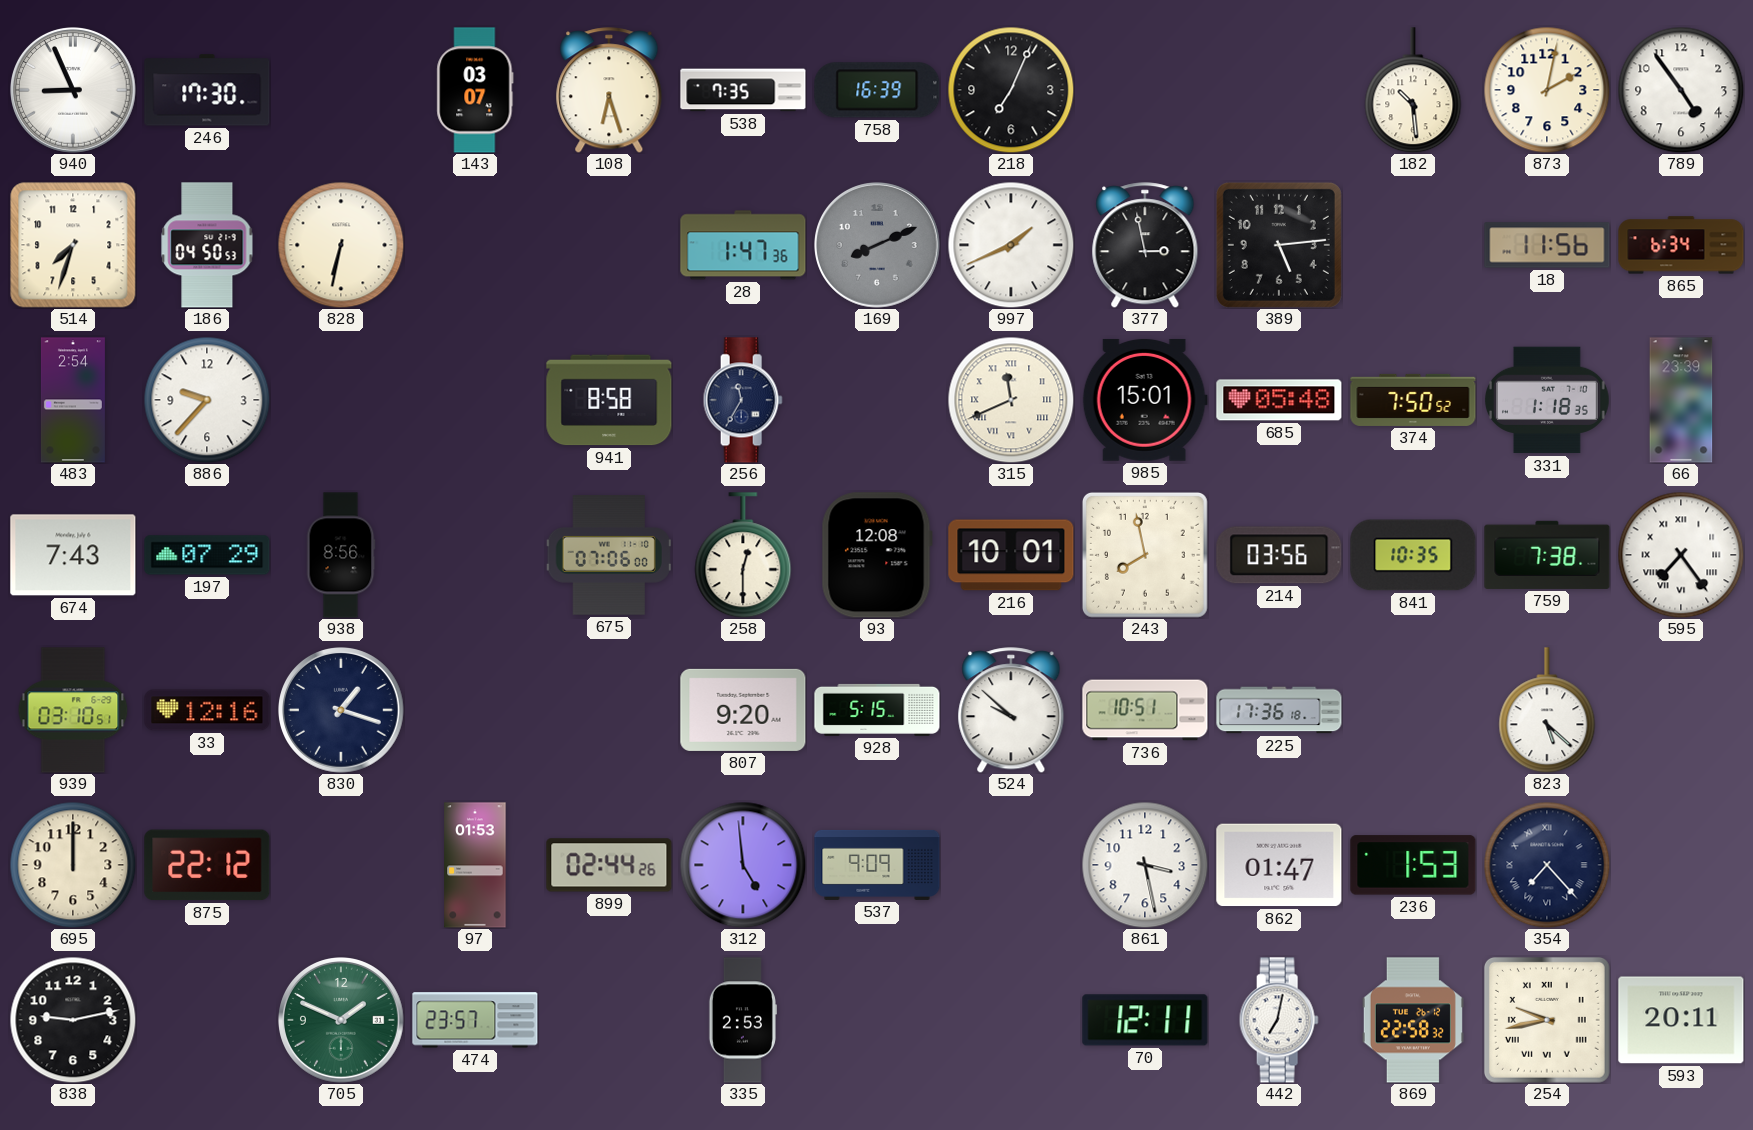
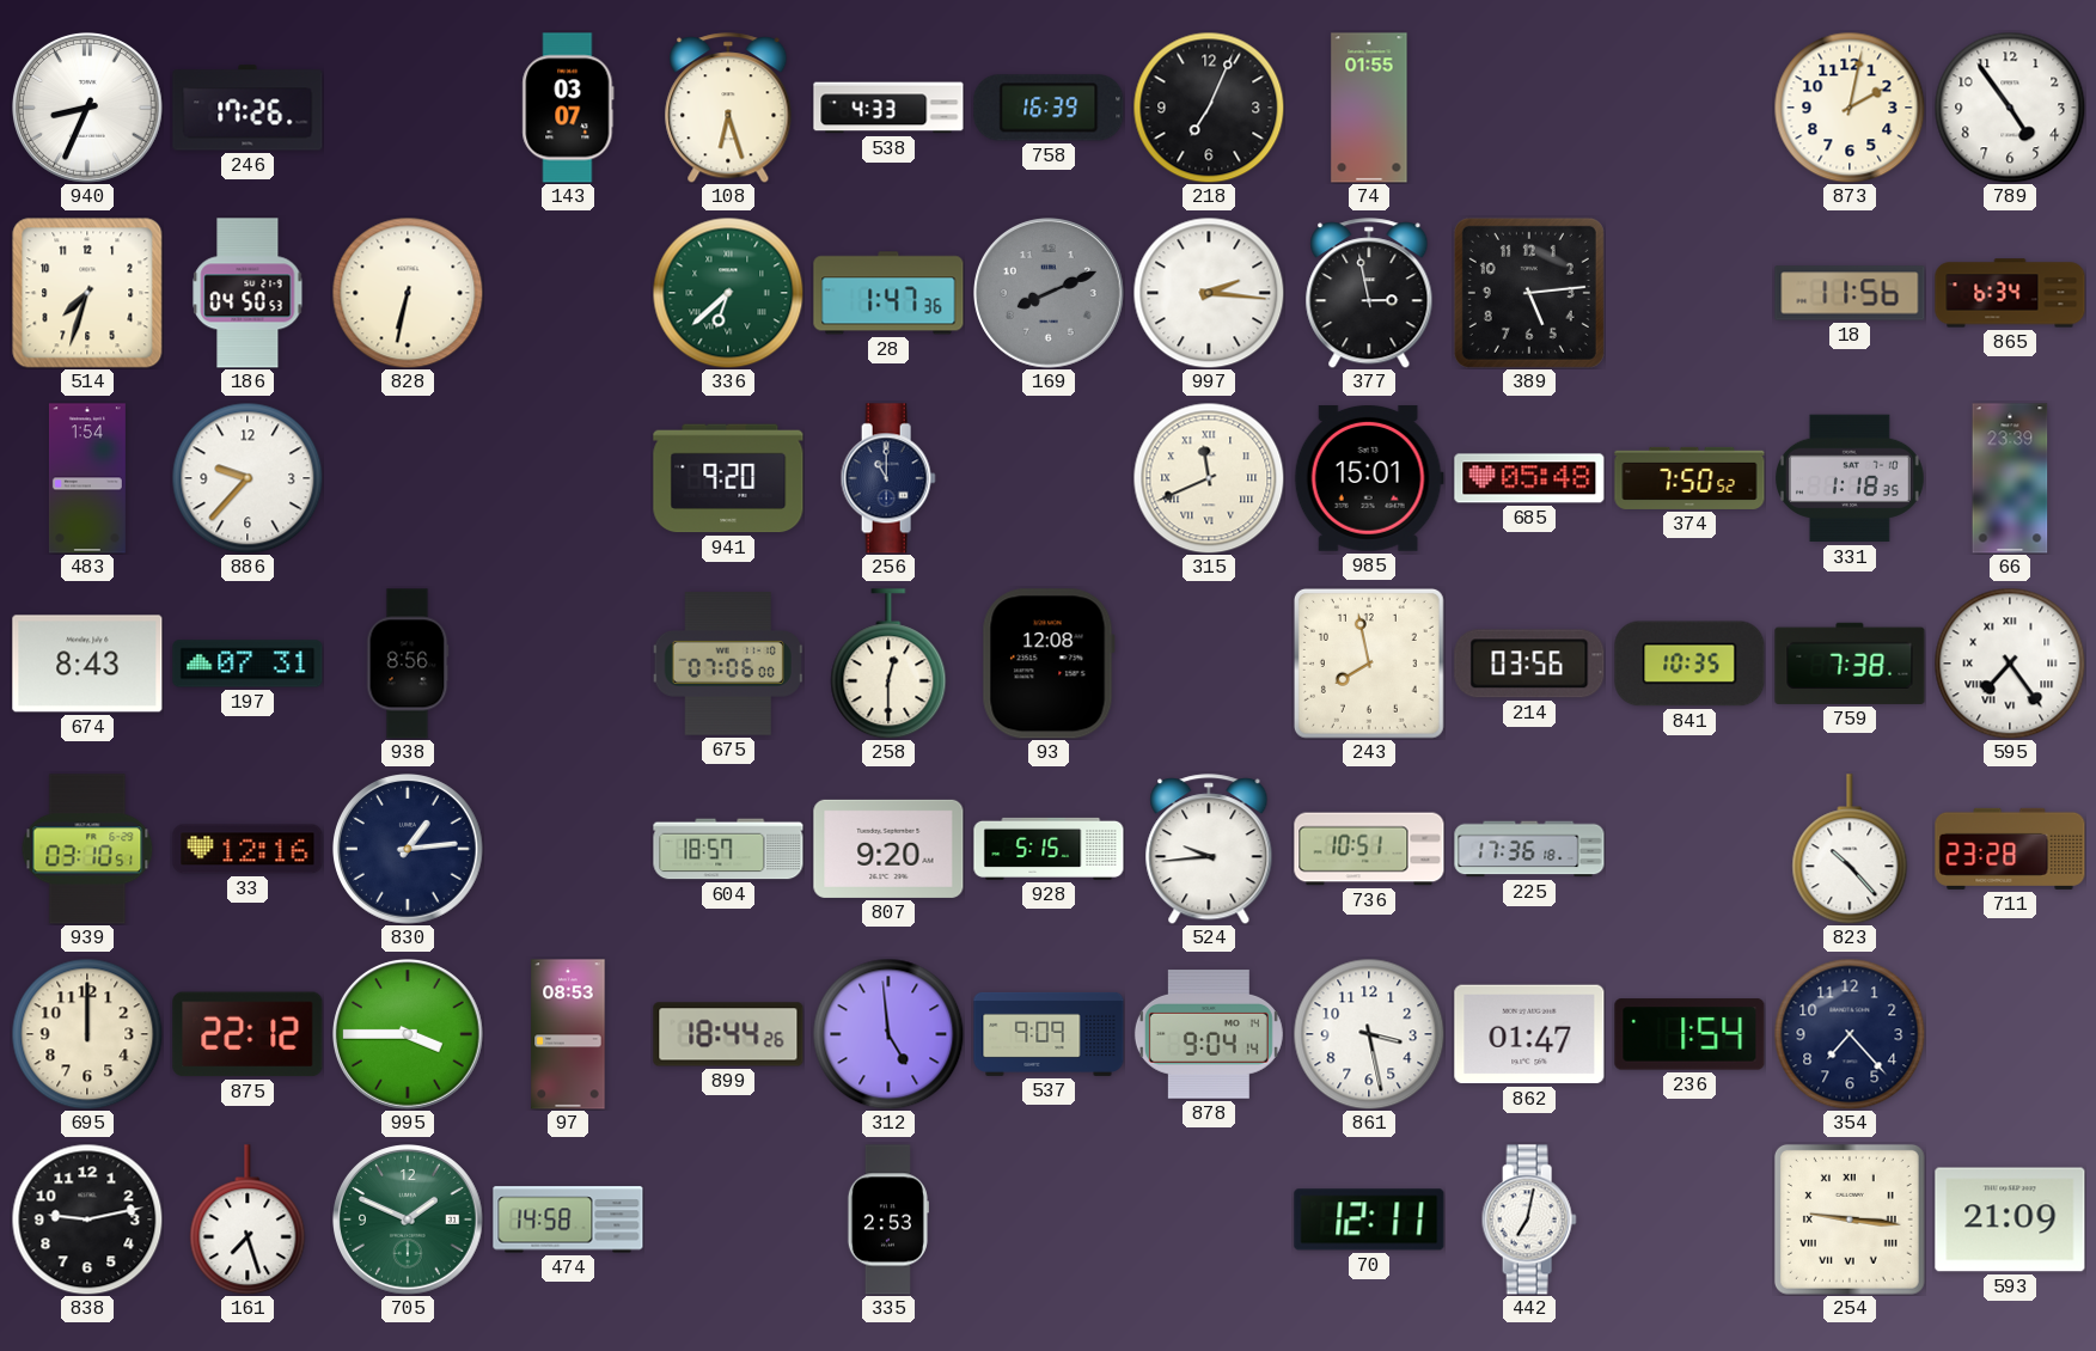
940: 8:56 -> 8:34
246: 17:30 -> 17:26
538: 7:35 -> 4:33
74: none -> 01:55
182: 10:29 -> none
336: none -> 6:38
997: 1:41 -> 2:16
483: 2:54 -> 1:54
941: 8:58 -> 9:20
256: 11:35 -> 11:00
674: 7:43 -> 8:43
197: 07:29 -> 07:31
216: 10:01 -> none
830: 1:18 -> 1:14
604: none -> 18:57
524: 9:52 -> 9:44
823: 5:22 -> 10:23
711: none -> 23:28
995: none -> 3:45
97: 01:53 -> 08:53
899: 02:44 -> 18:44
878: none -> 9:04
236: 1:53 -> 1:54
354 numerals: Roman -> Arabic
161: none -> 7:27
474: 23:57 -> 14:58
869: 22:58 -> none
254: 9:43 -> 9:16
593: 20:11 -> 21:09
